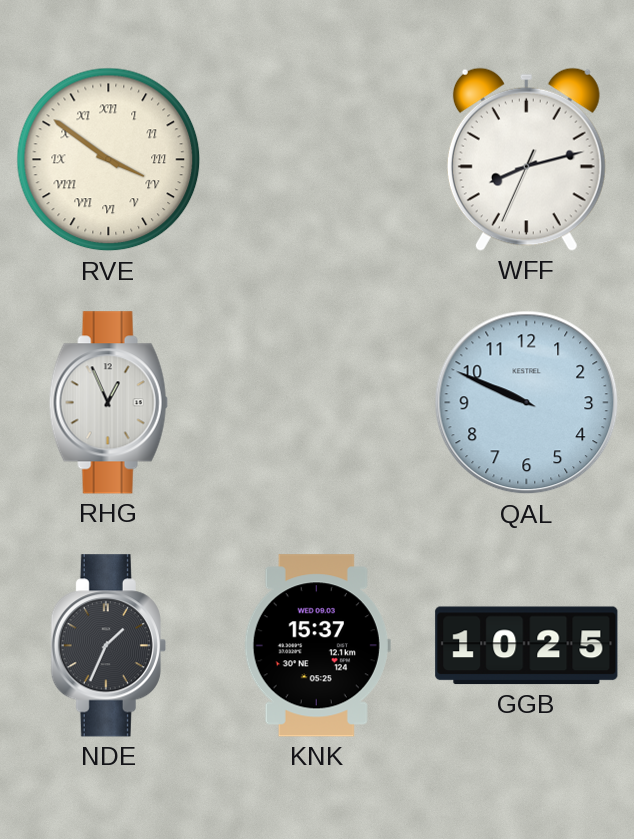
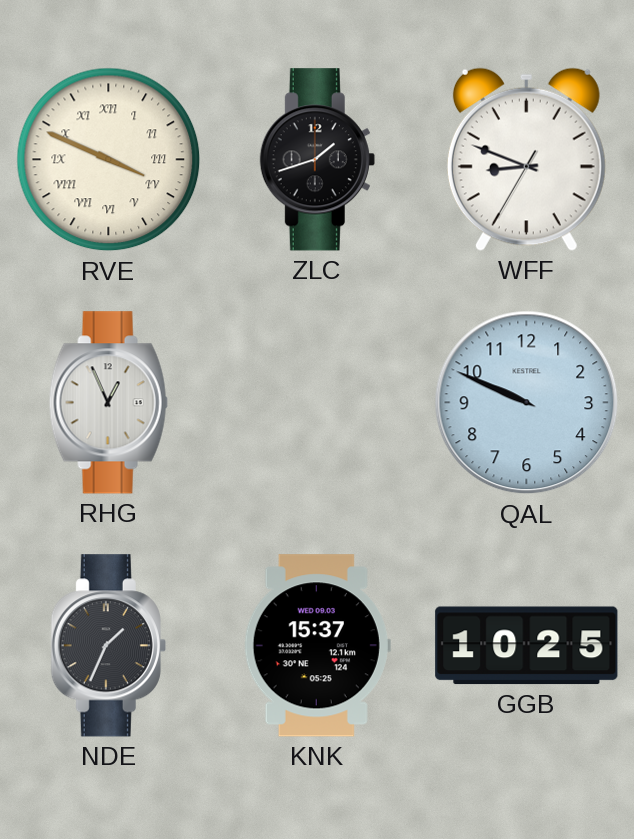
RVE: 3:51 -> 3:49
ZLC: none -> 1:42
WFF: 8:12 -> 8:48
